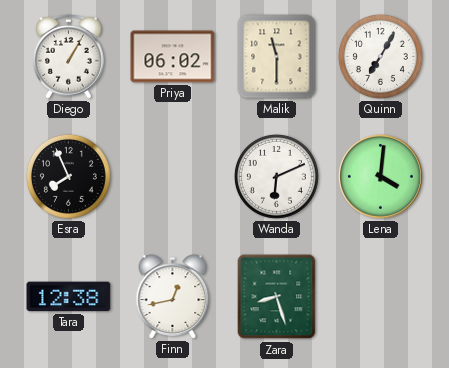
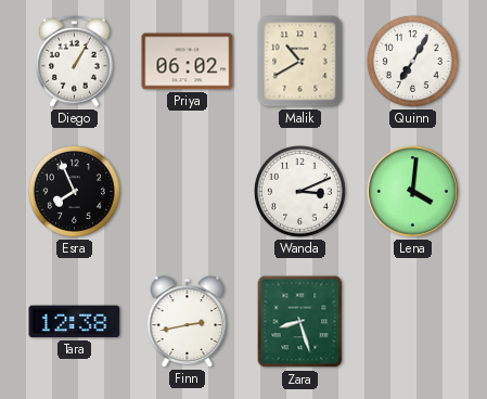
Malik: 11:30 -> 10:40
Wanda: 6:11 -> 3:11
Finn: 12:43 -> 2:43
